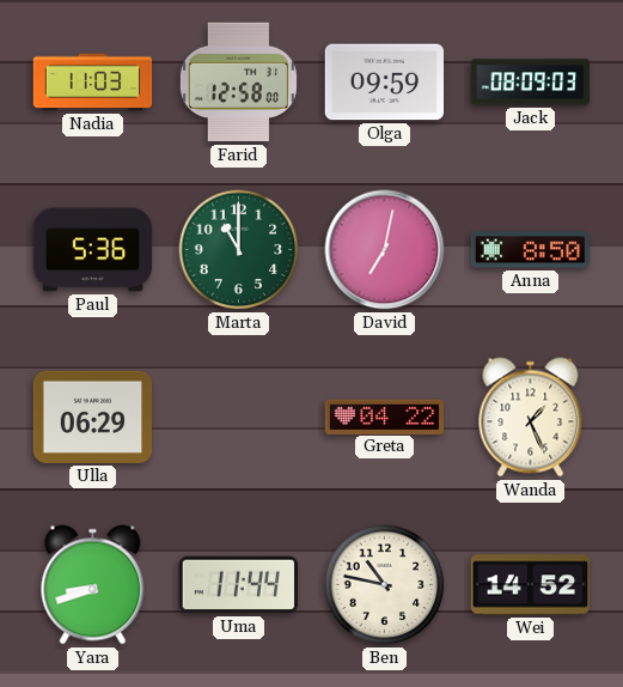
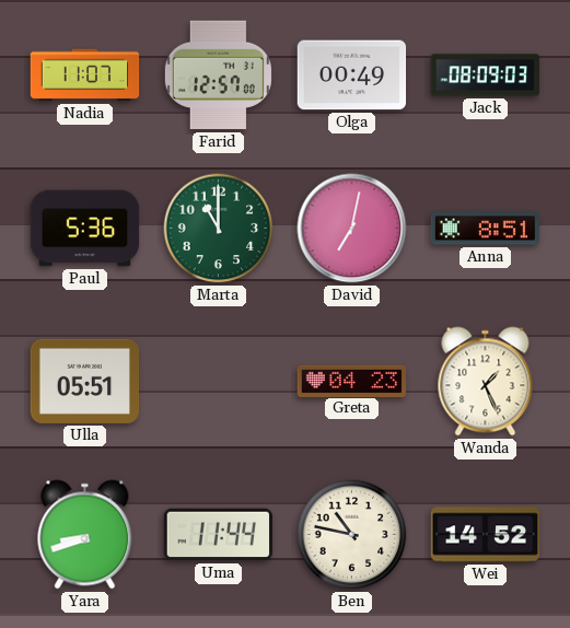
Nadia: 11:03 -> 11:07
Farid: 12:58 -> 12:57
Olga: 09:59 -> 00:49
Anna: 8:50 -> 8:51
Ulla: 06:29 -> 05:51
Greta: 04:22 -> 04:23
